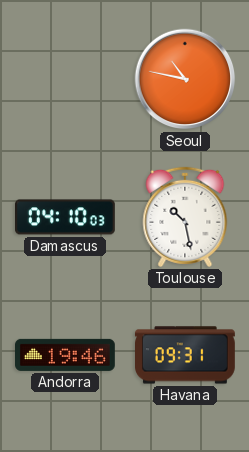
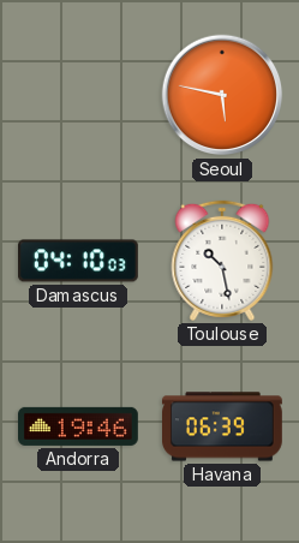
Seoul: 10:47 -> 5:47
Havana: 09:31 -> 06:39
